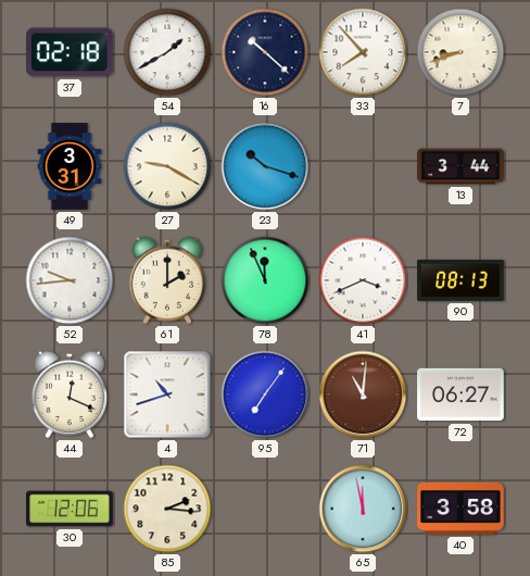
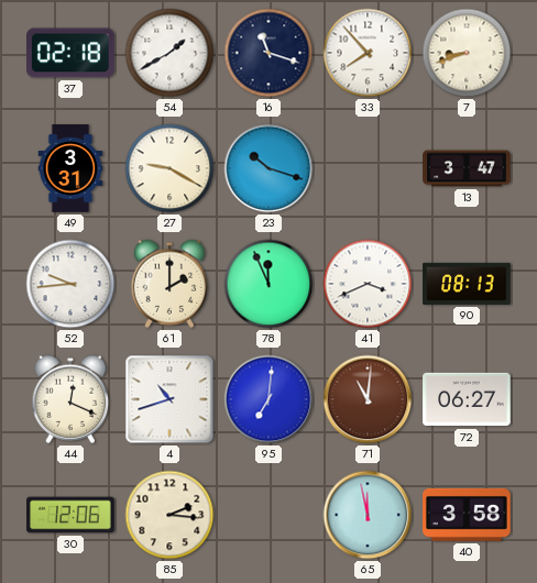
16: 10:22 -> 11:18
13: 3:44 -> 3:47
95: 7:06 -> 7:01
